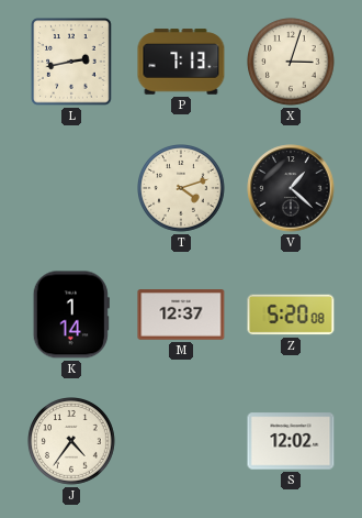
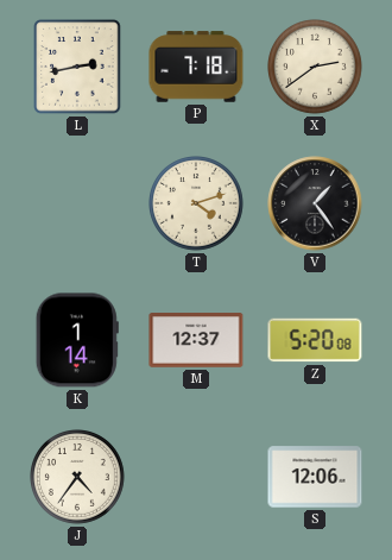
P: 7:13 -> 7:18
X: 3:03 -> 2:39
V: 1:22 -> 1:24
S: 12:02 -> 12:06
